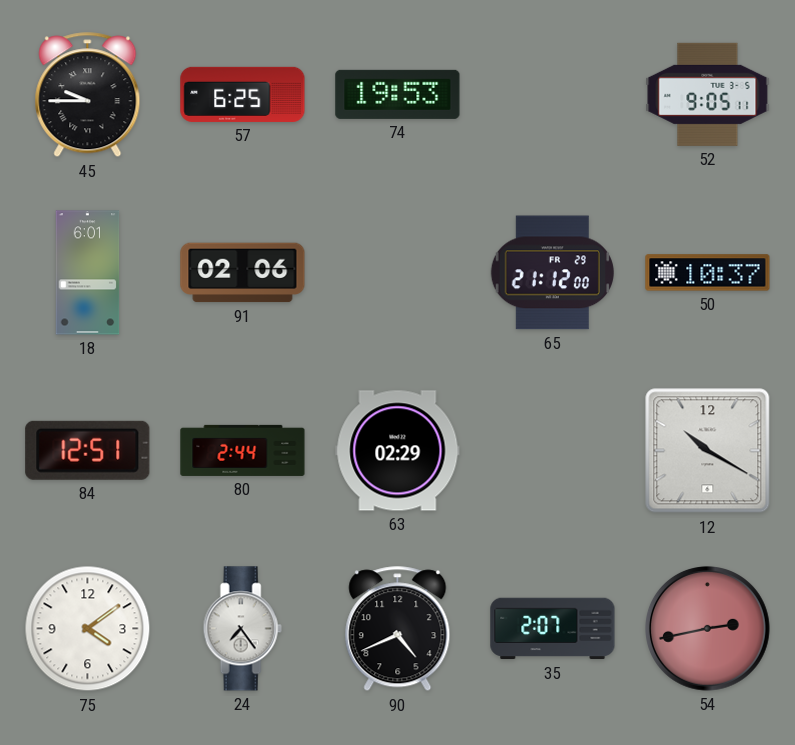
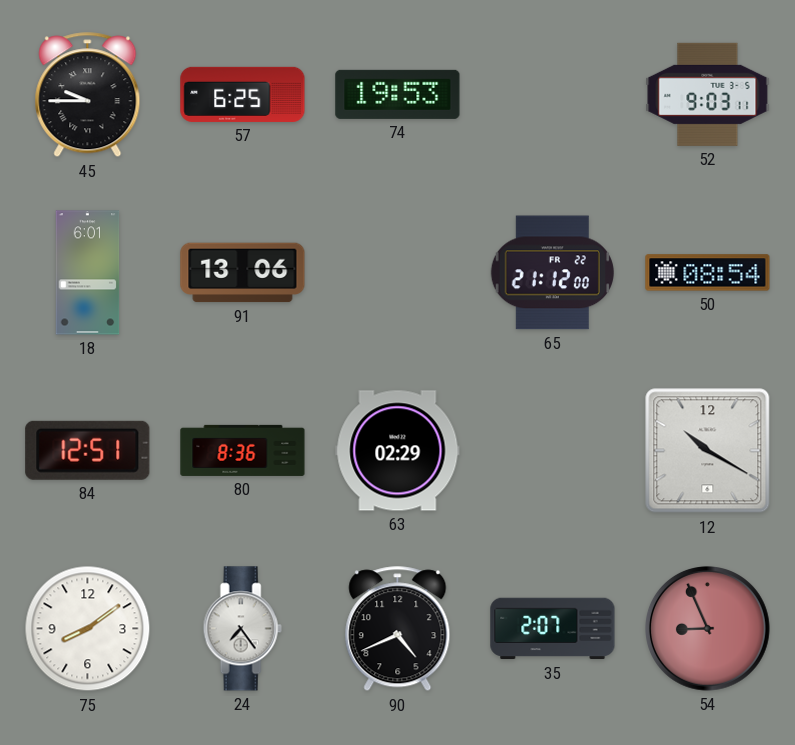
52: 9:05 -> 9:03
91: 02:06 -> 13:06
65 date: FR 29 -> FR 22
50: 10:37 -> 08:54
80: 2:44 -> 8:36
75: 4:09 -> 8:09
54: 2:43 -> 8:56
